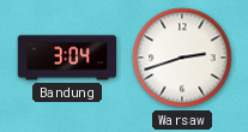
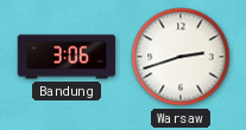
Bandung: 3:04 -> 3:06
